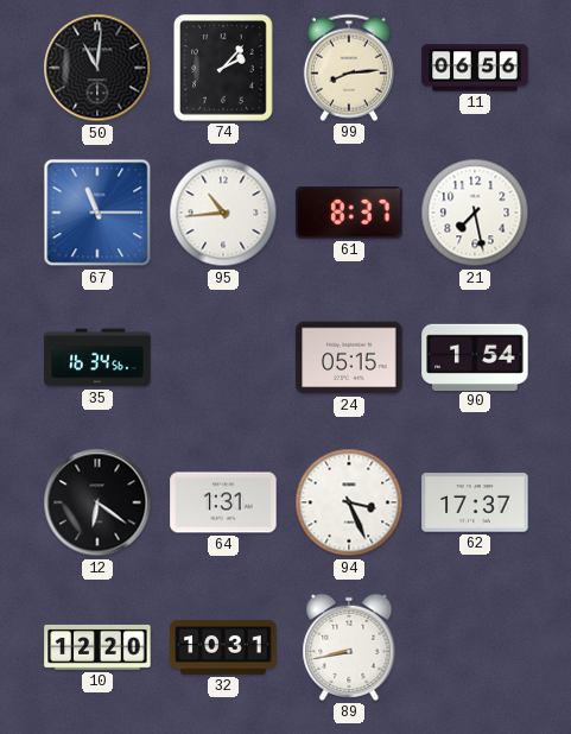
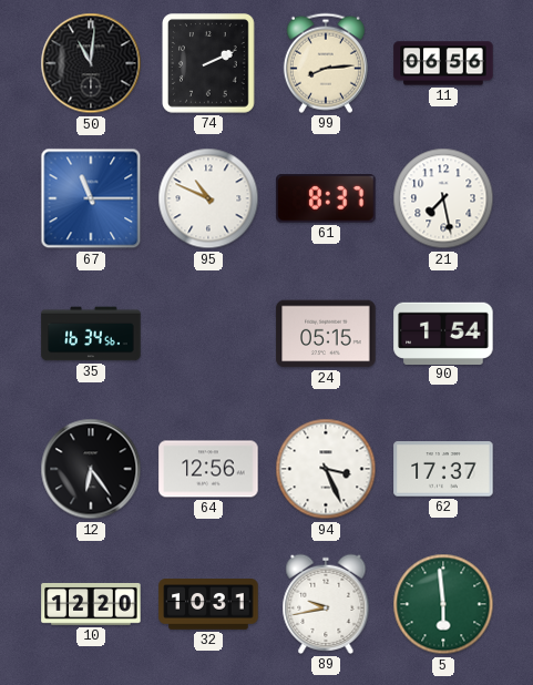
74: 2:07 -> 2:11
95: 10:44 -> 10:49
12: 6:21 -> 6:24
64: 1:31 -> 12:56
89: 8:43 -> 9:43
5: none -> 5:59
